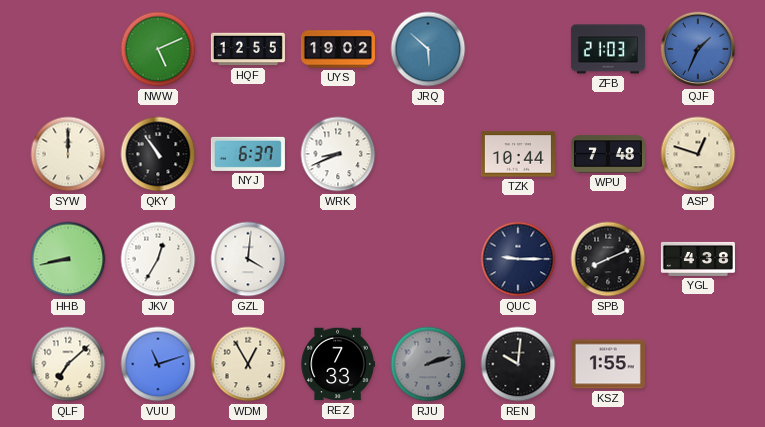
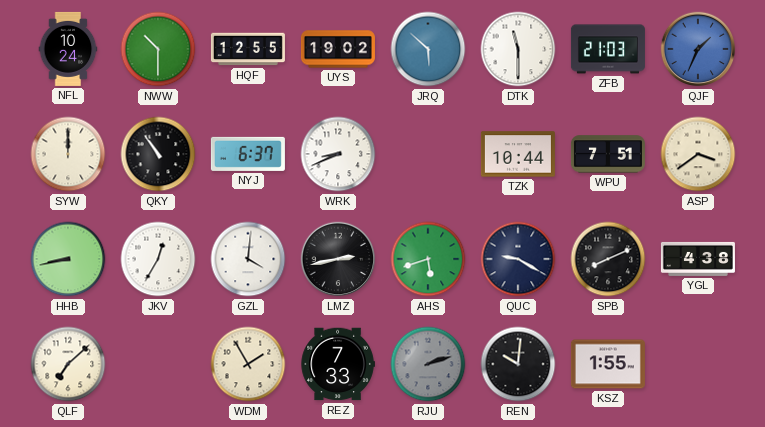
NFL: none -> 10:24
NWW: 5:11 -> 10:30
DTK: none -> 11:30
WPU: 7:48 -> 7:51
ASP: 12:48 -> 3:39
LMZ: none -> 2:43
AHS: none -> 5:42
QUC: 9:15 -> 9:20
VUU: 11:12 -> none
WDM: 12:55 -> 1:55
